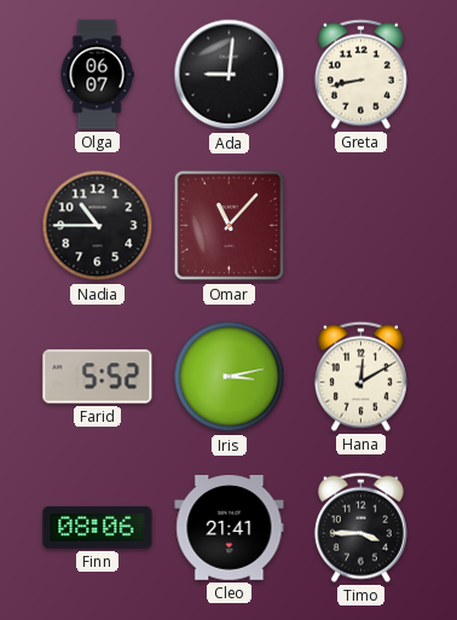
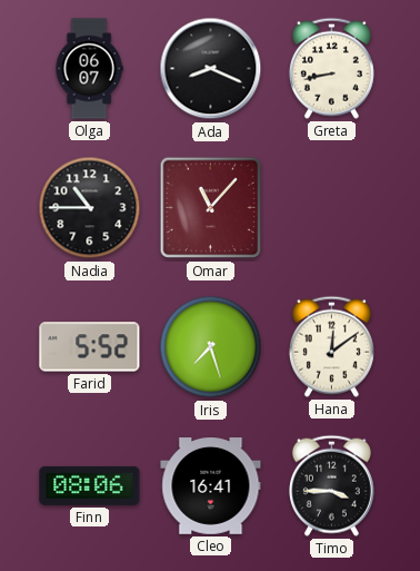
Ada: 9:01 -> 8:19
Iris: 3:13 -> 7:27
Hana: 12:10 -> 12:09
Cleo: 21:41 -> 16:41
